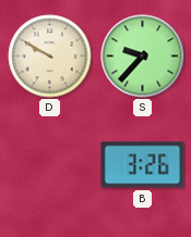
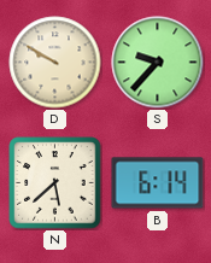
N: none -> 5:38
B: 3:26 -> 6:14
